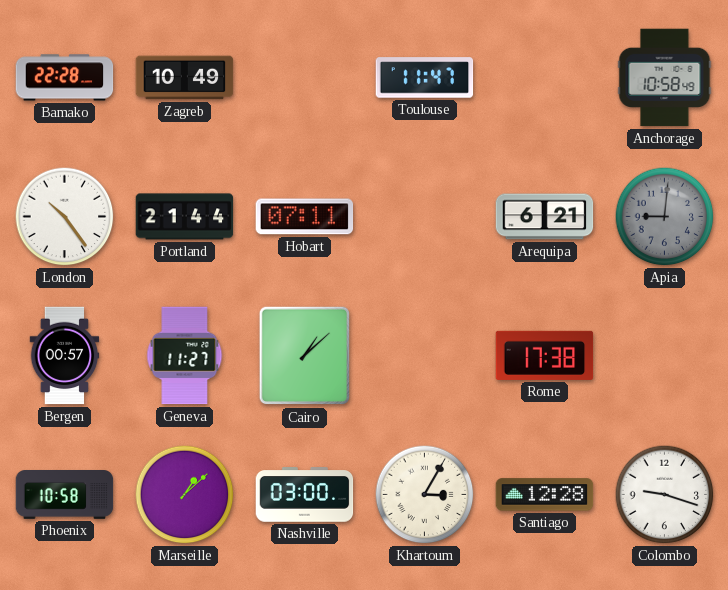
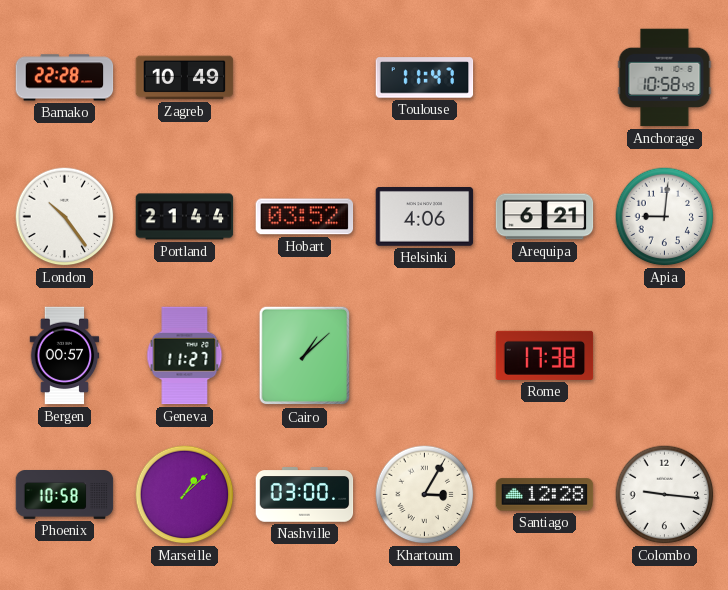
Hobart: 07:11 -> 03:52
Helsinki: none -> 4:06
Apia dial: grey -> white
Colombo: 9:18 -> 9:16
